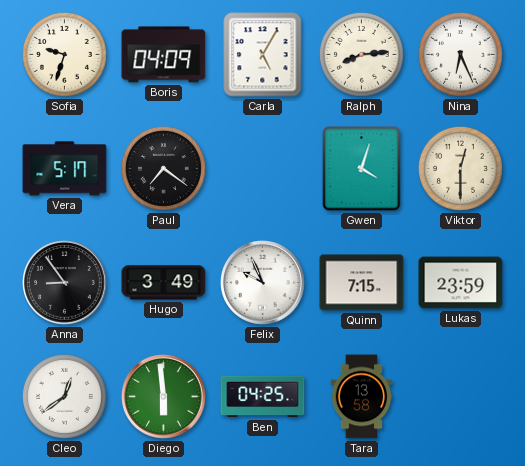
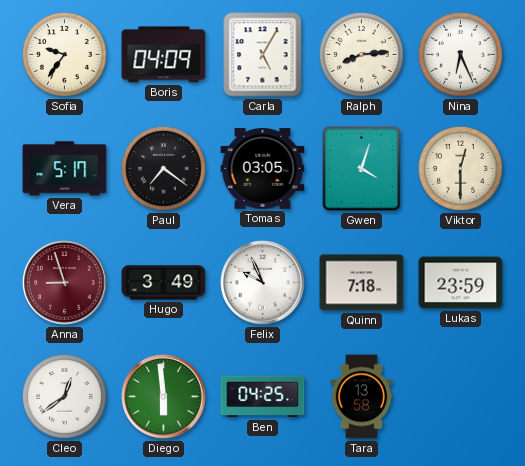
Sofia: 9:33 -> 9:36
Tomas: none -> 03:05
Anna: 8:54 -> 8:57
Anna dial: black -> burgundy
Quinn: 7:15 -> 7:18
